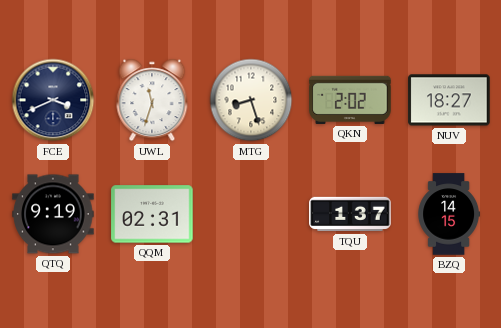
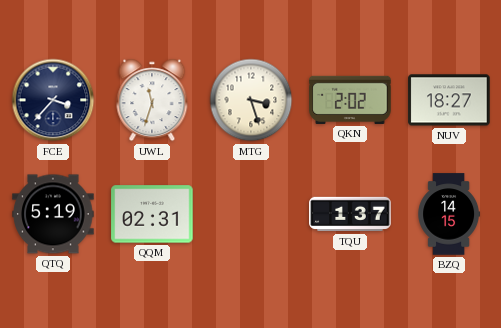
FCE: 3:41 -> 3:37
MTG: 8:27 -> 3:27
QTQ: 9:19 -> 5:19
